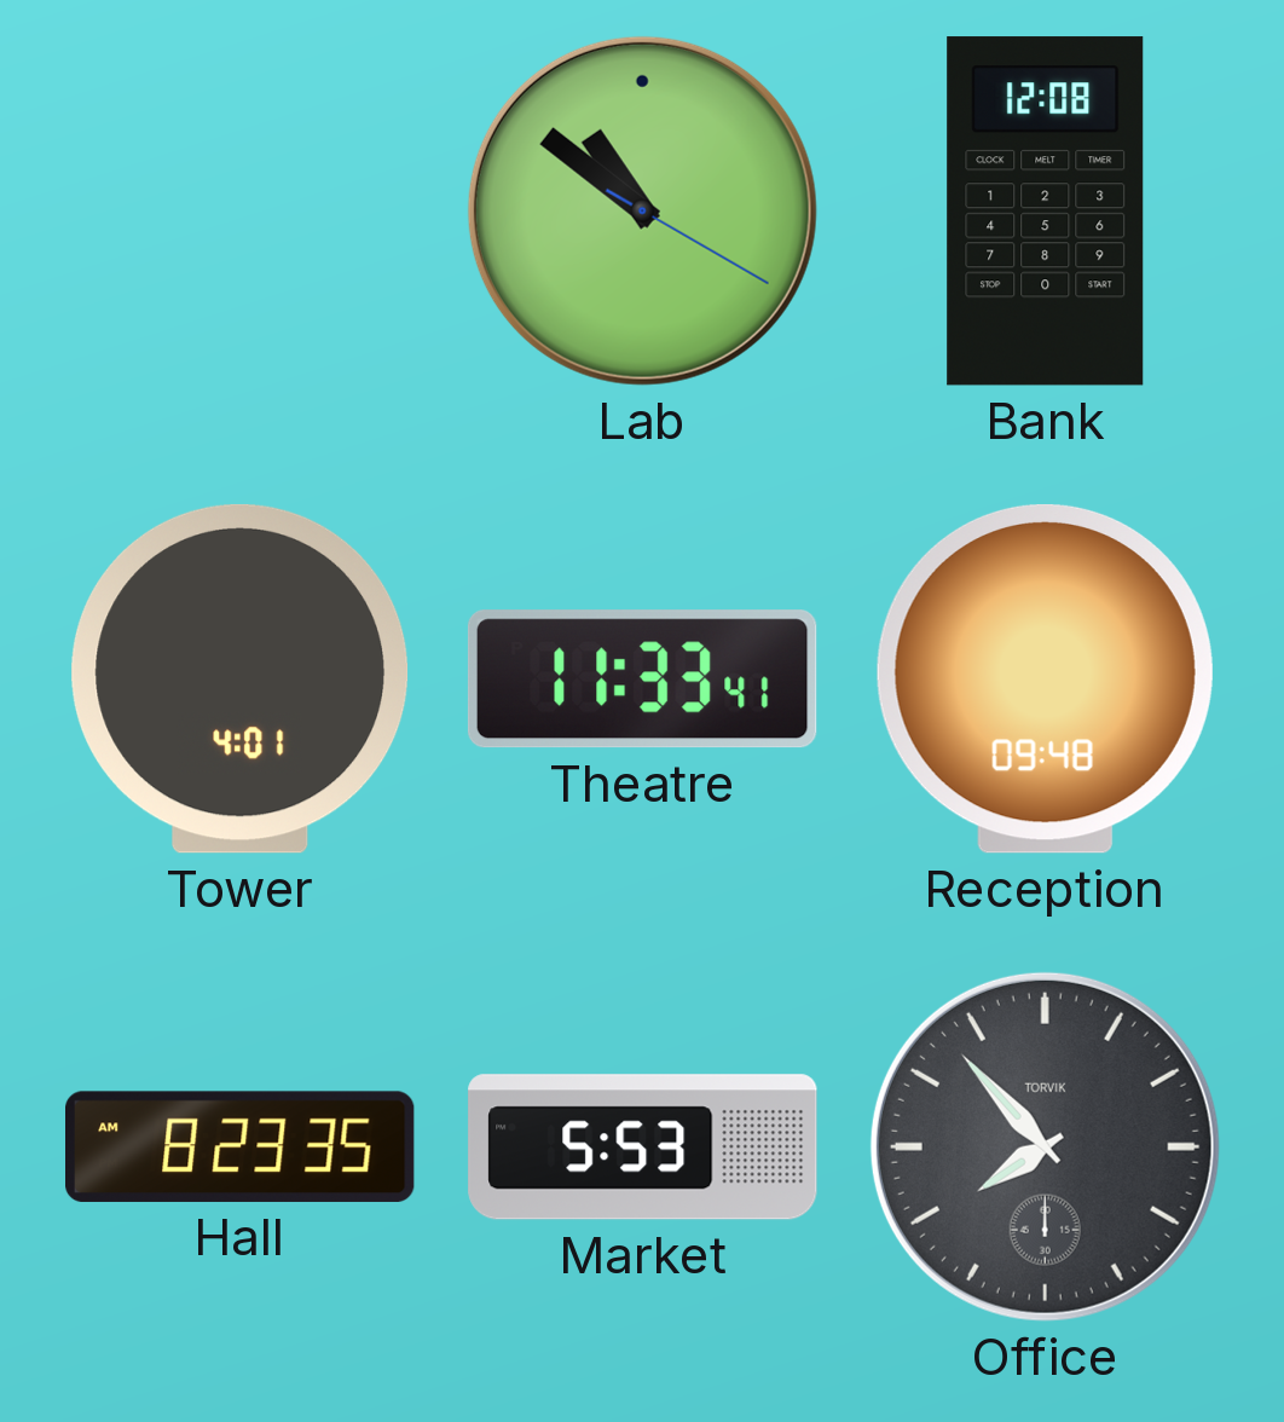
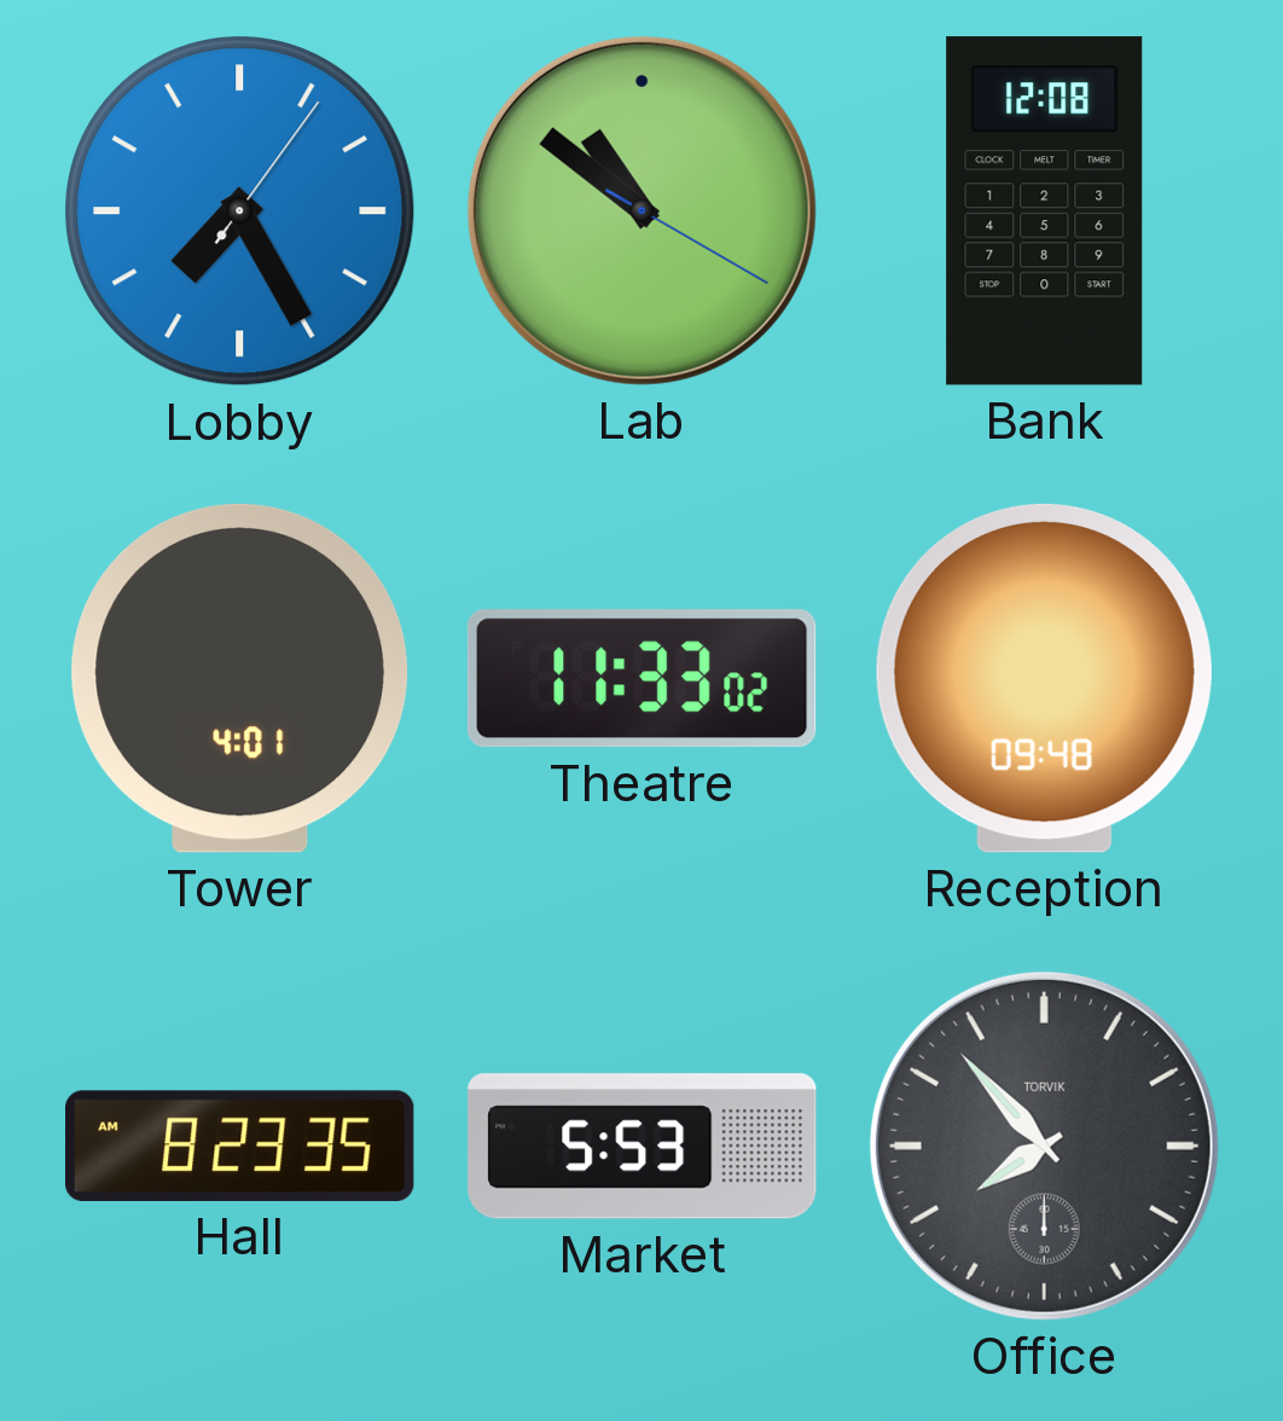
Lobby: none -> 7:25
Theatre: 11:33:41 -> 11:33:02
